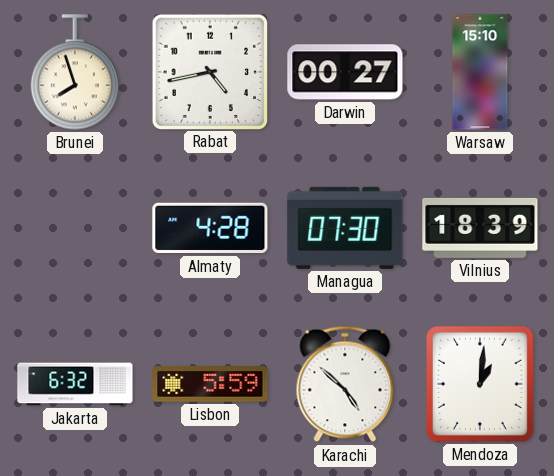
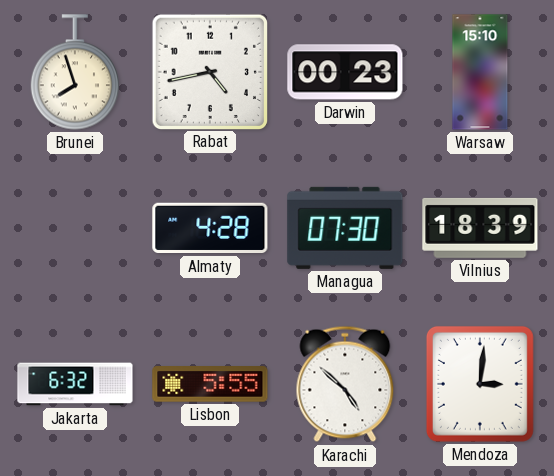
Darwin: 00:27 -> 00:23
Lisbon: 5:59 -> 5:55
Mendoza: 1:01 -> 3:01
